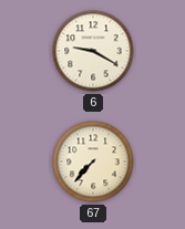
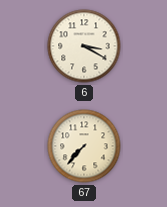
6: 9:20 -> 3:20
